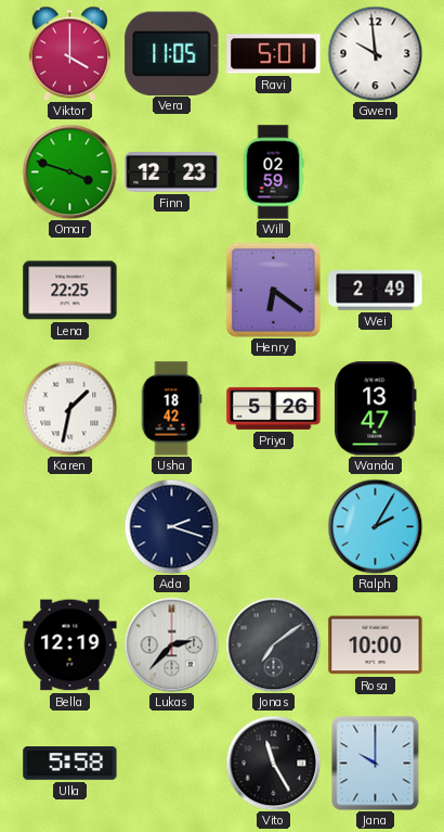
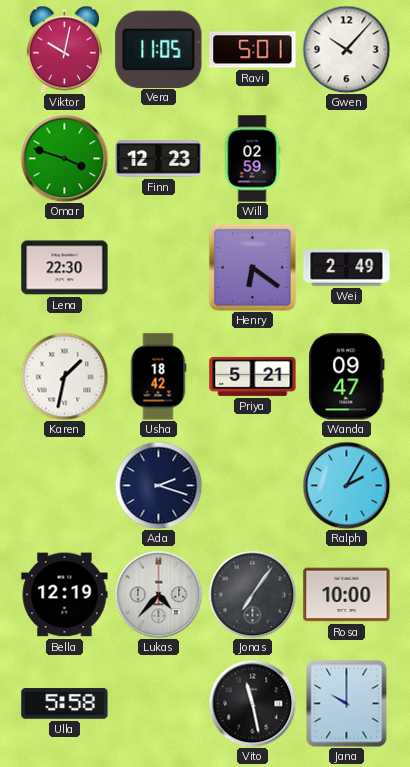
Viktor: 4:00 -> 10:02
Gwen: 9:59 -> 10:07
Lena: 22:25 -> 22:30
Priya: 5:26 -> 5:21
Wanda: 13:47 -> 09:47
Lukas: 2:37 -> 4:37
Jonas: 7:09 -> 7:06
Vito: 11:25 -> 11:28
